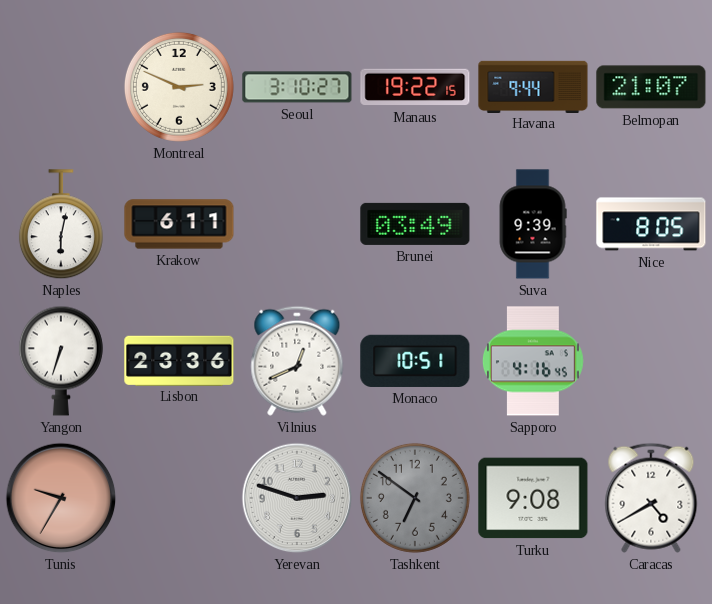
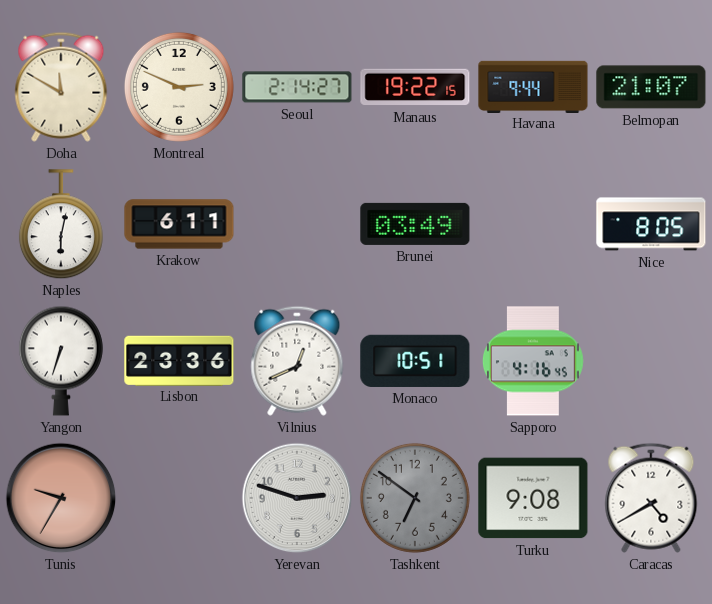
Doha: none -> 11:50
Seoul: 3:10 -> 2:14
Suva: 9:39 -> none
